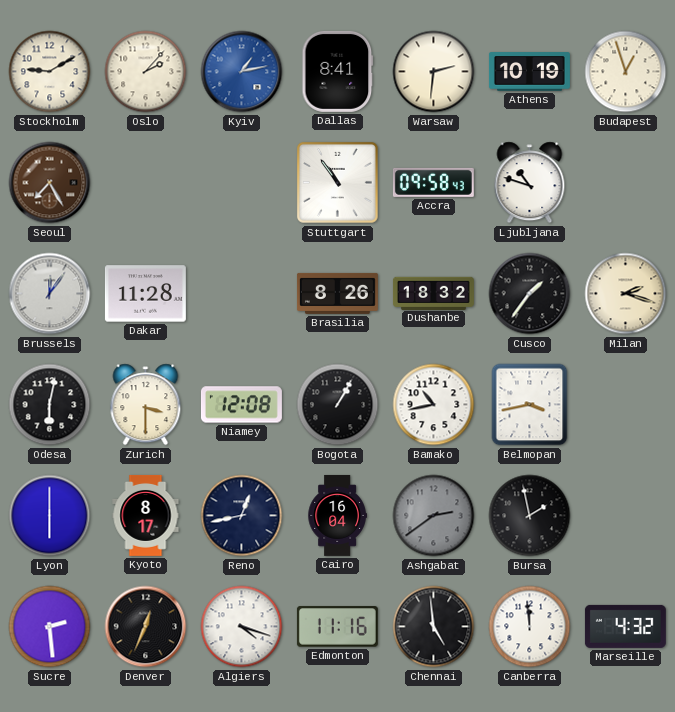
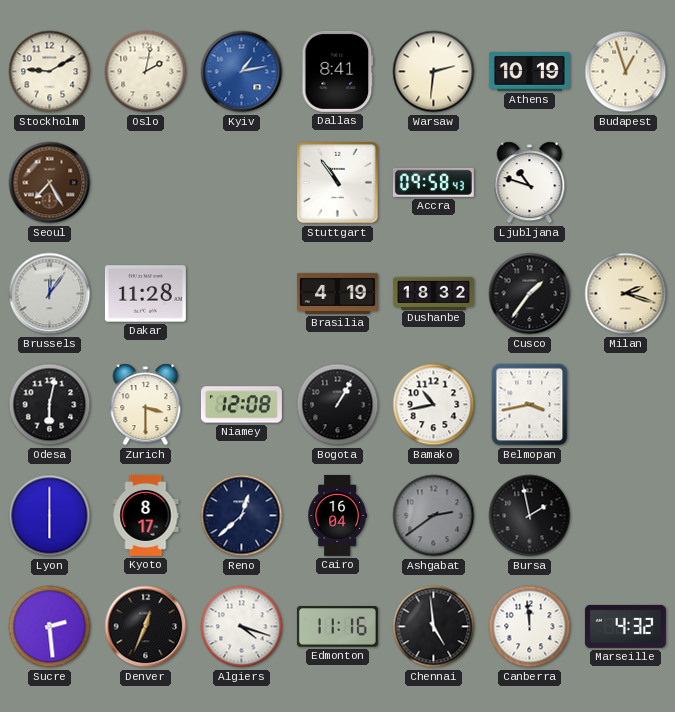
Oslo: 2:07 -> 2:02
Brasilia: 8:26 -> 4:19
Reno: 12:43 -> 12:38
